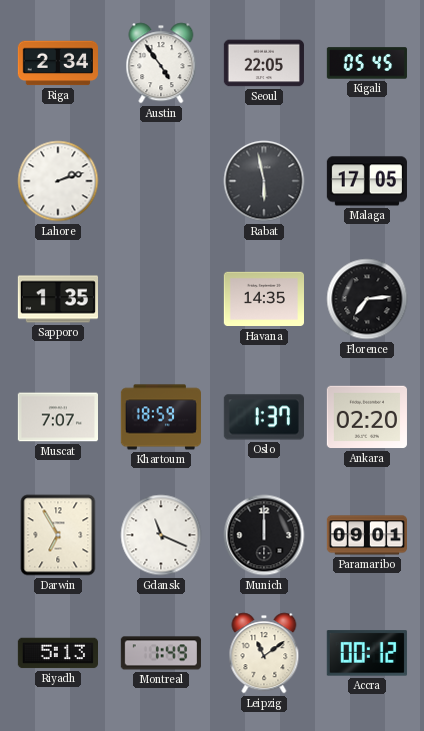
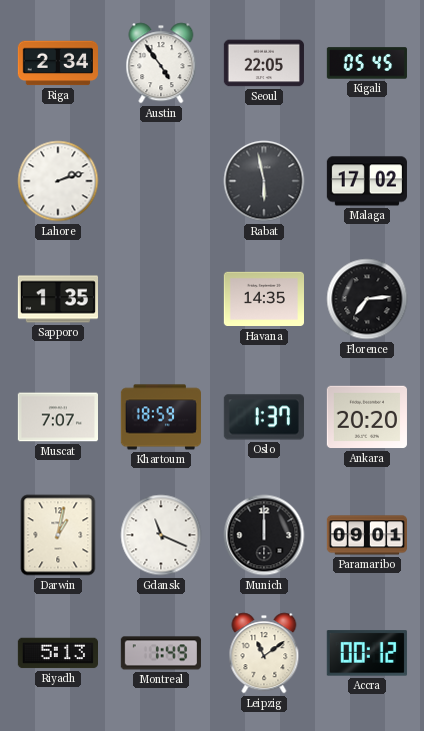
Malaga: 17:05 -> 17:02
Ankara: 02:20 -> 20:20
Darwin: 6:55 -> 1:02
